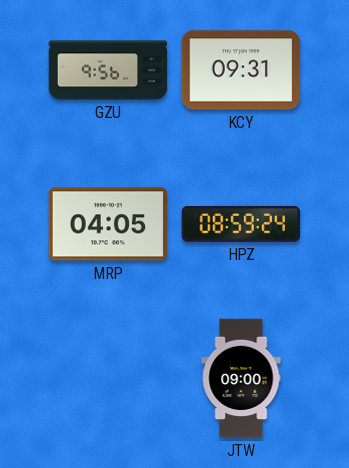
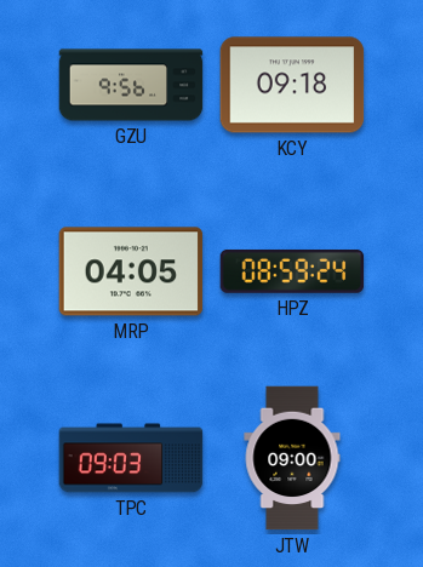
KCY: 09:31 -> 09:18
TPC: none -> 09:03
